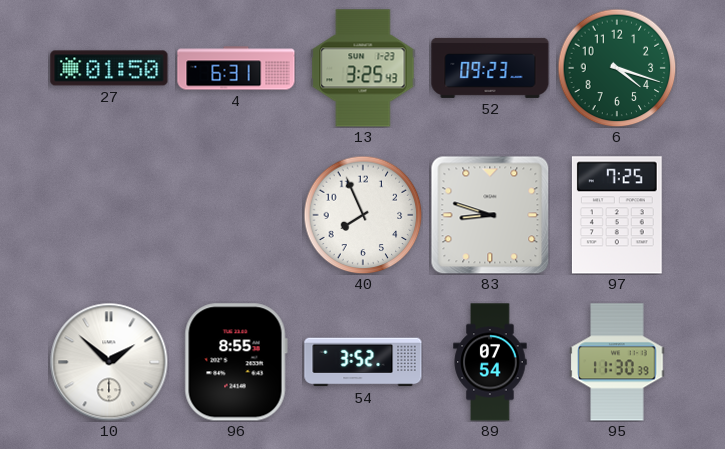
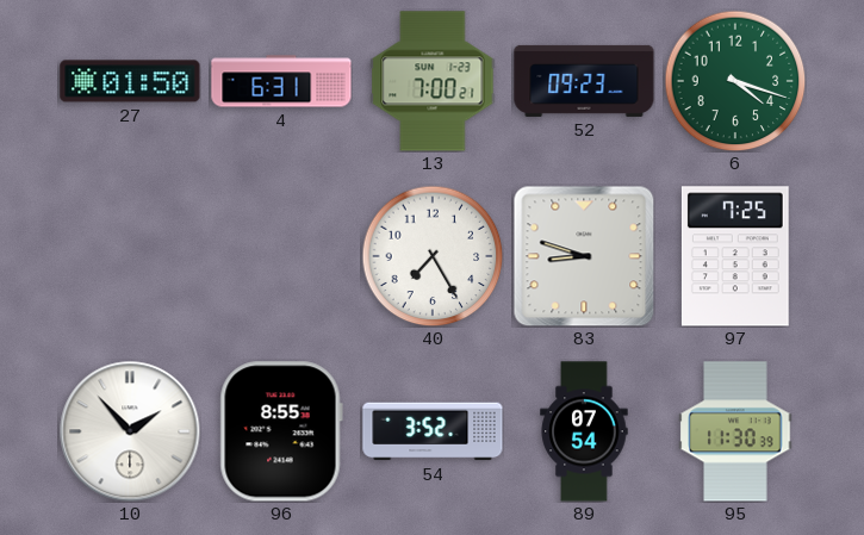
13: 3:25 -> 7:00
40: 7:56 -> 7:25
10: 1:52 -> 1:53
